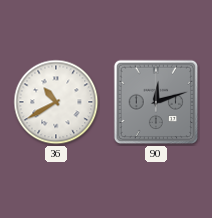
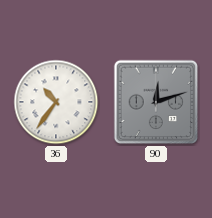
36: 10:40 -> 10:36
